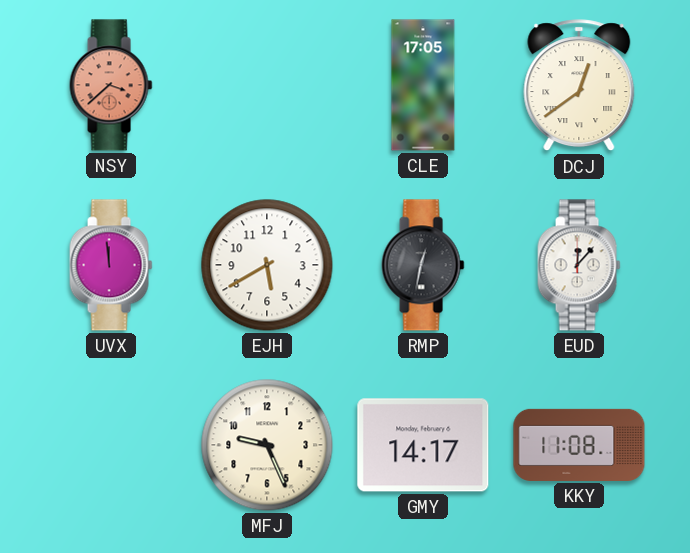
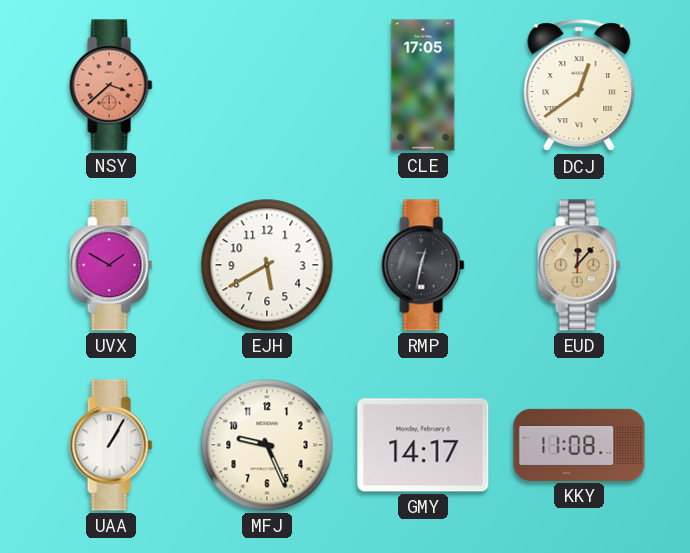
UVX: 11:59 -> 1:50
EUD dial: white -> champagne
UAA: none -> 1:05
